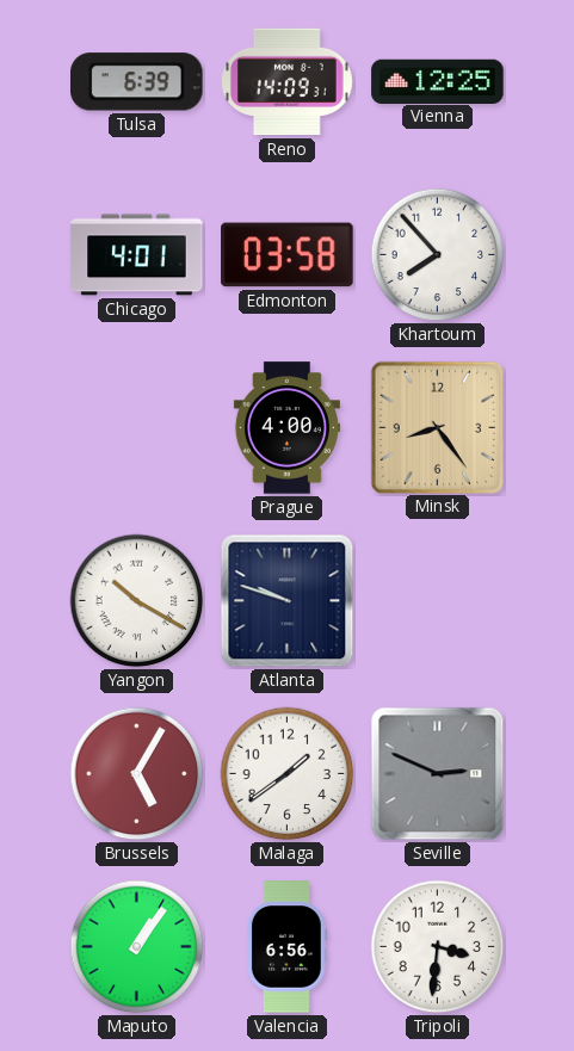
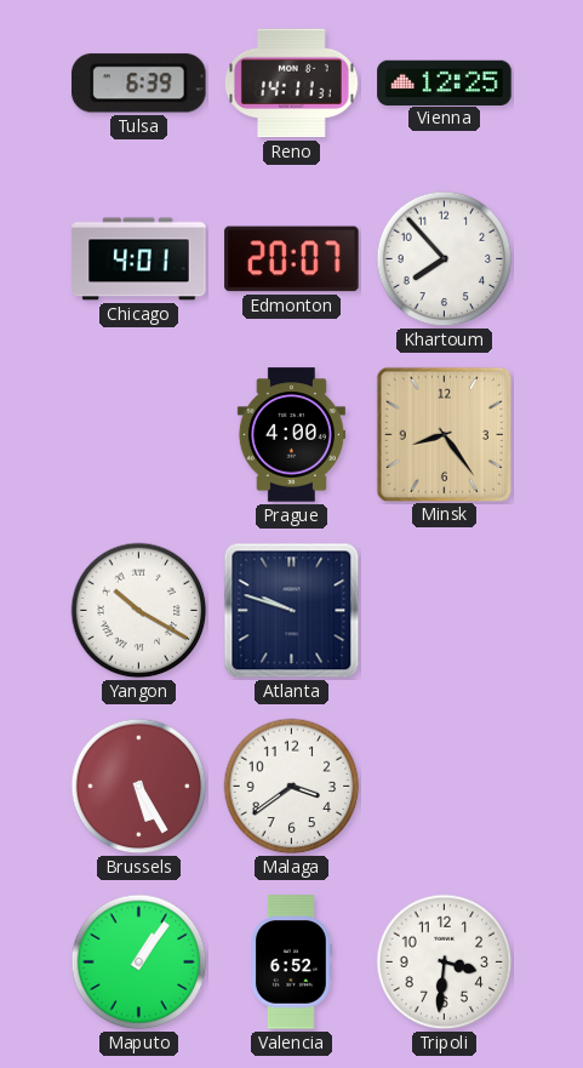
Reno: 14:09 -> 14:11
Edmonton: 03:58 -> 20:07
Brussels: 5:05 -> 5:25
Malaga: 1:39 -> 3:39
Seville: 2:49 -> none
Valencia: 6:56 -> 6:52
